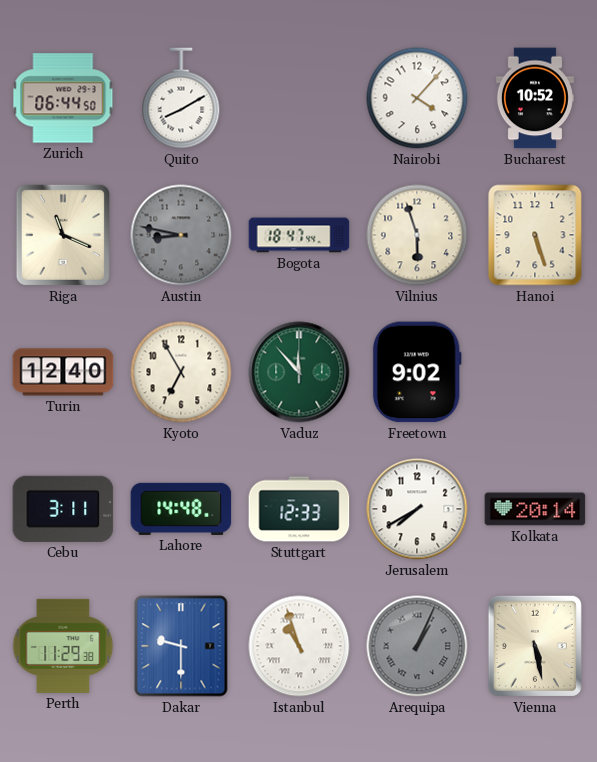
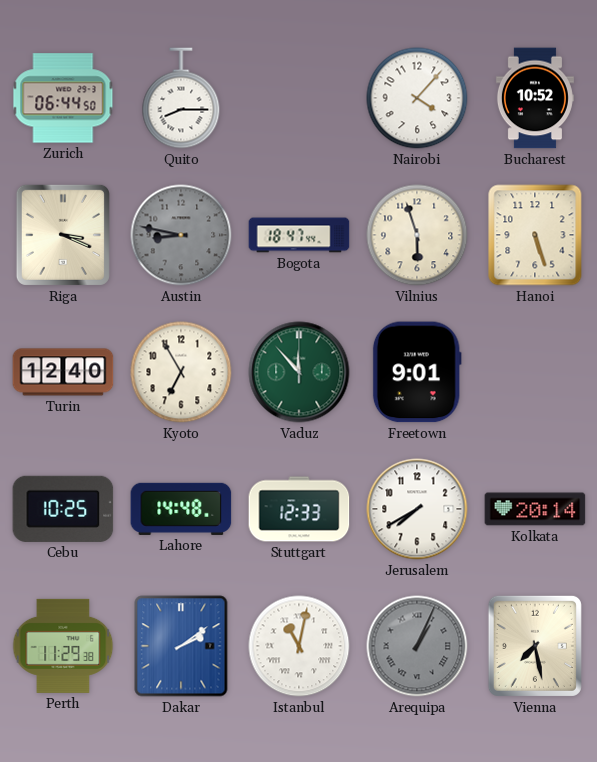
Quito: 8:10 -> 8:15
Riga: 11:19 -> 3:19
Freetown: 9:02 -> 9:01
Cebu: 3:11 -> 10:25
Dakar: 9:30 -> 2:09
Istanbul: 10:57 -> 11:02
Vienna: 5:28 -> 7:28
